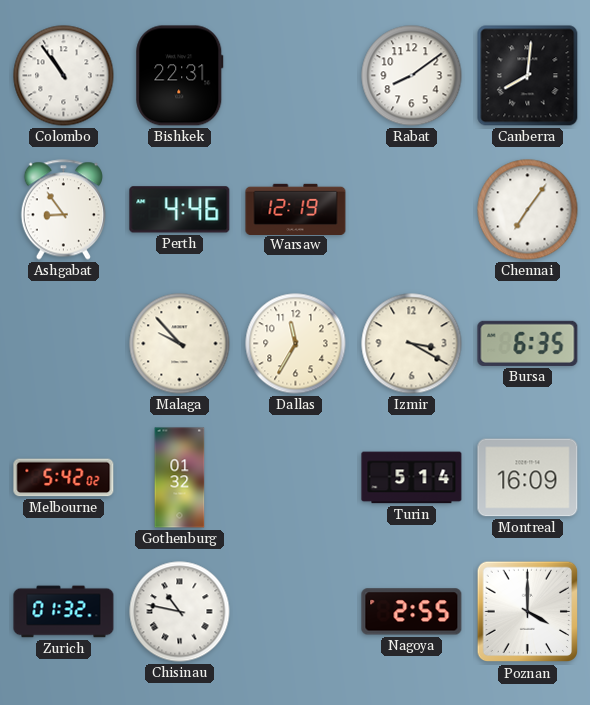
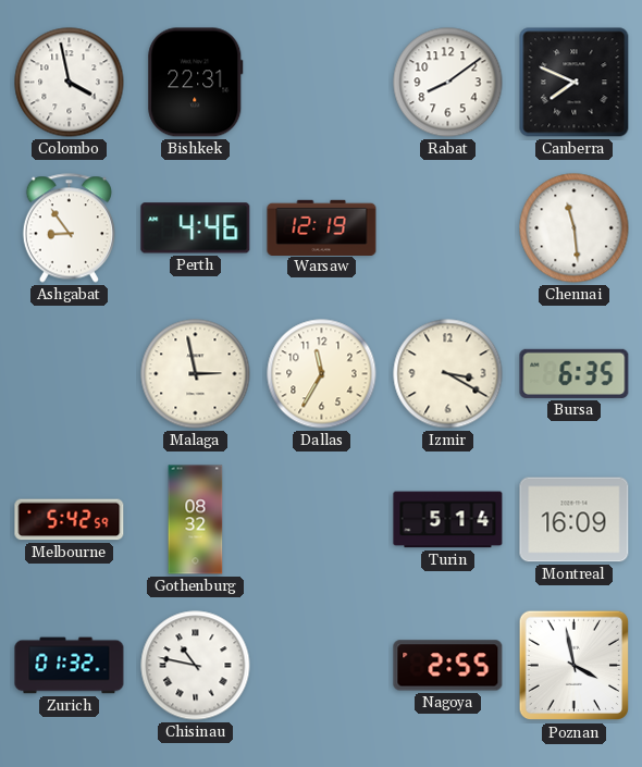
Colombo: 10:54 -> 3:58
Canberra: 8:01 -> 7:49
Chennai: 7:06 -> 11:29
Malaga: 9:53 -> 2:58
Melbourne: 5:42:02 -> 5:42:59
Gothenburg: 01:32 -> 08:32
Poznan: 4:00 -> 3:58
